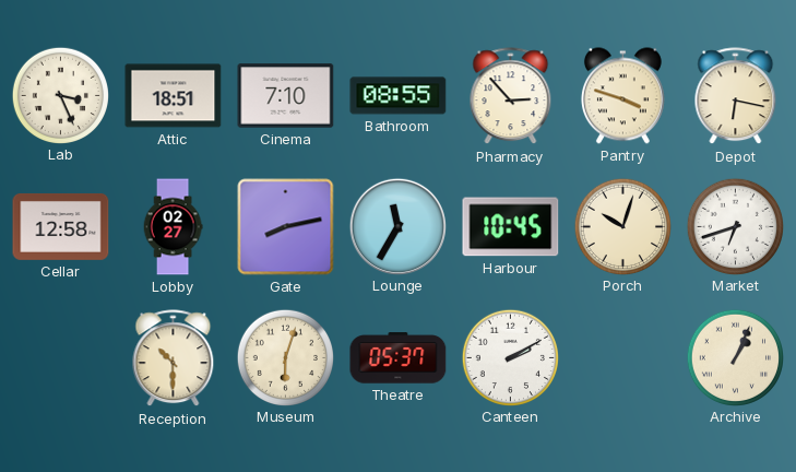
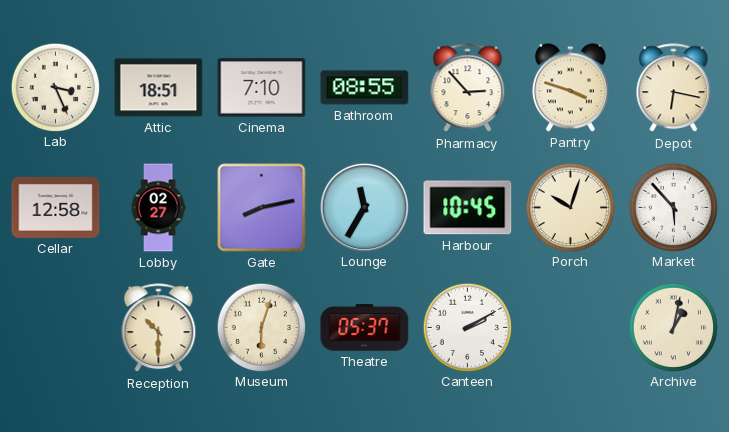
Market: 6:42 -> 5:53
Archive: 1:04 -> 1:02
